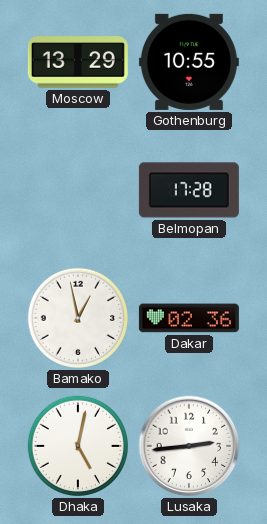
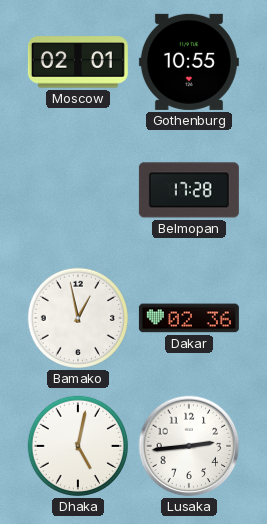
Moscow: 13:29 -> 02:01
